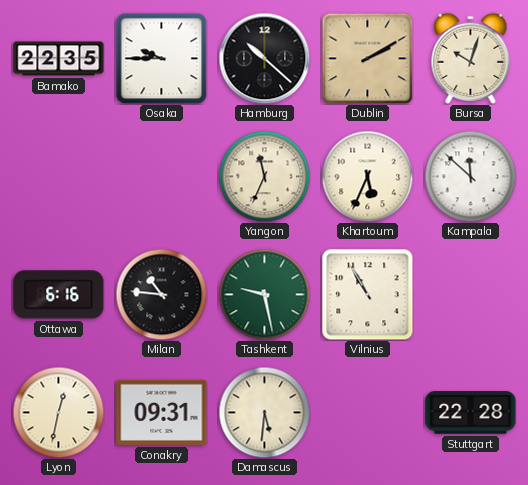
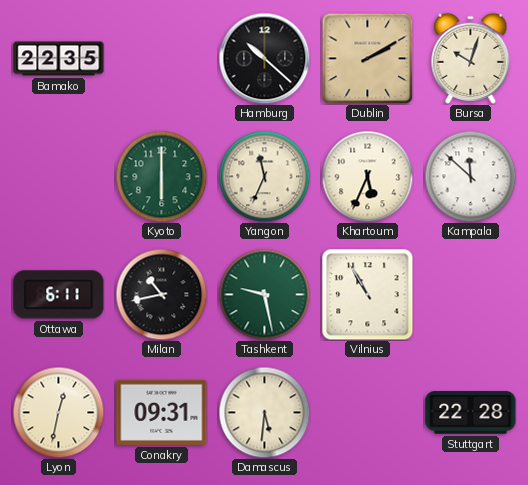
Osaka: 9:45 -> none
Kyoto: none -> 6:00
Ottawa: 6:16 -> 6:11
Milan: 10:46 -> 10:43
